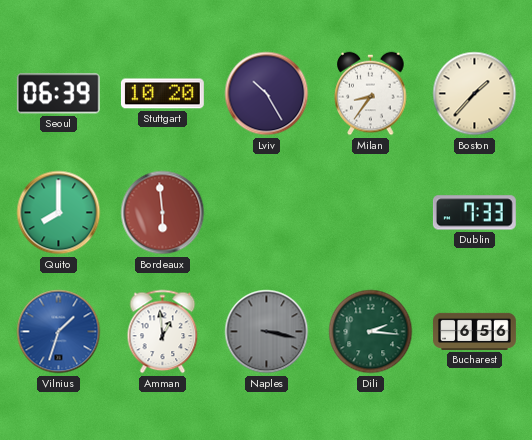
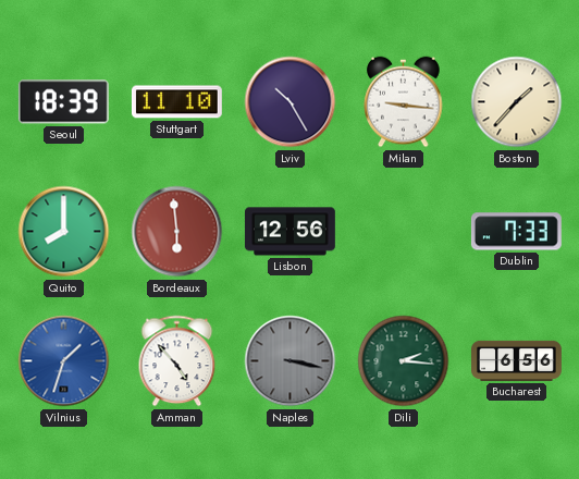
Seoul: 06:39 -> 18:39
Stuttgart: 10:20 -> 11:10
Milan: 8:36 -> 9:16
Lisbon: none -> 12:56
Amman: 12:59 -> 4:53
